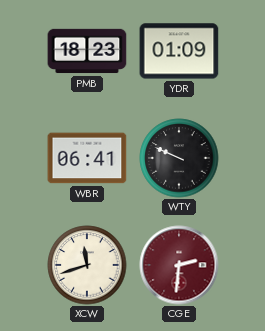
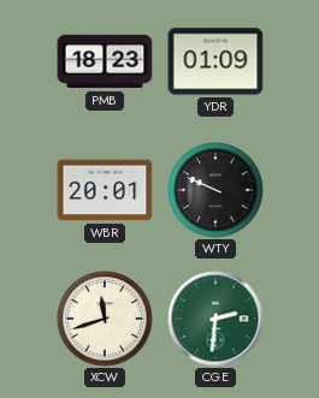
WBR: 06:41 -> 20:01
CGE dial: burgundy -> green
